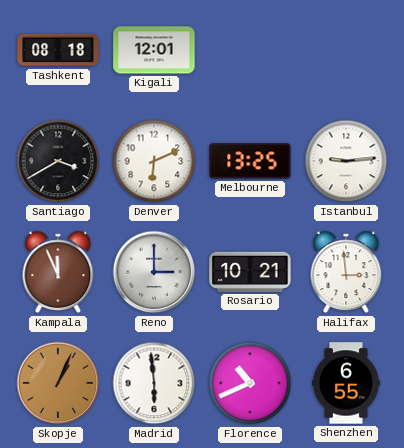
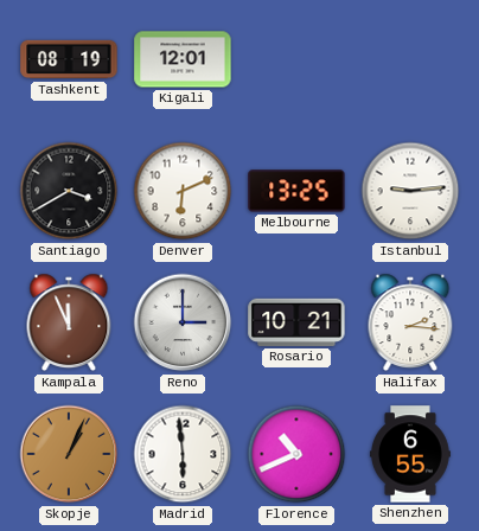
Tashkent: 08:18 -> 08:19
Halifax: 2:59 -> 2:16
